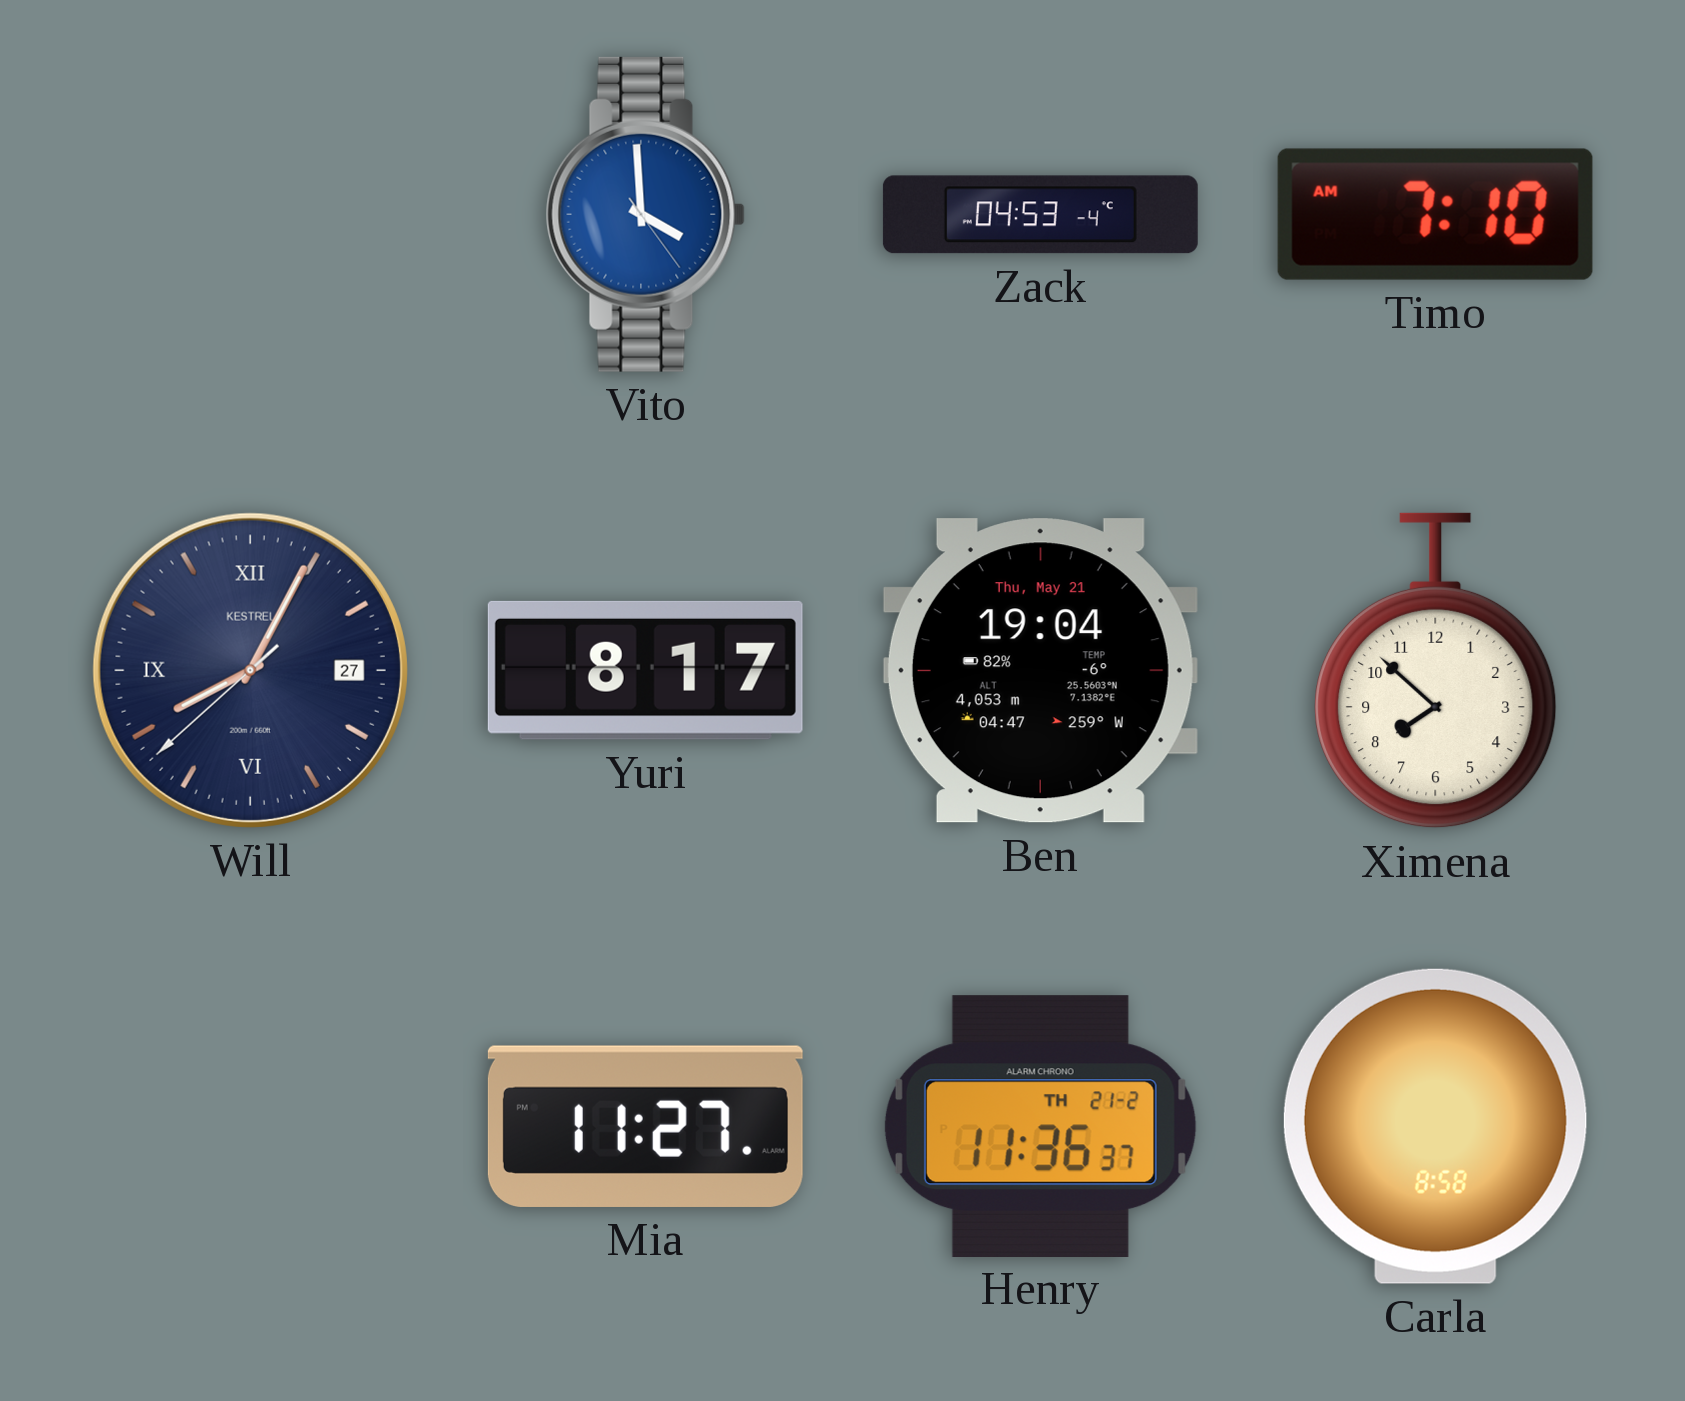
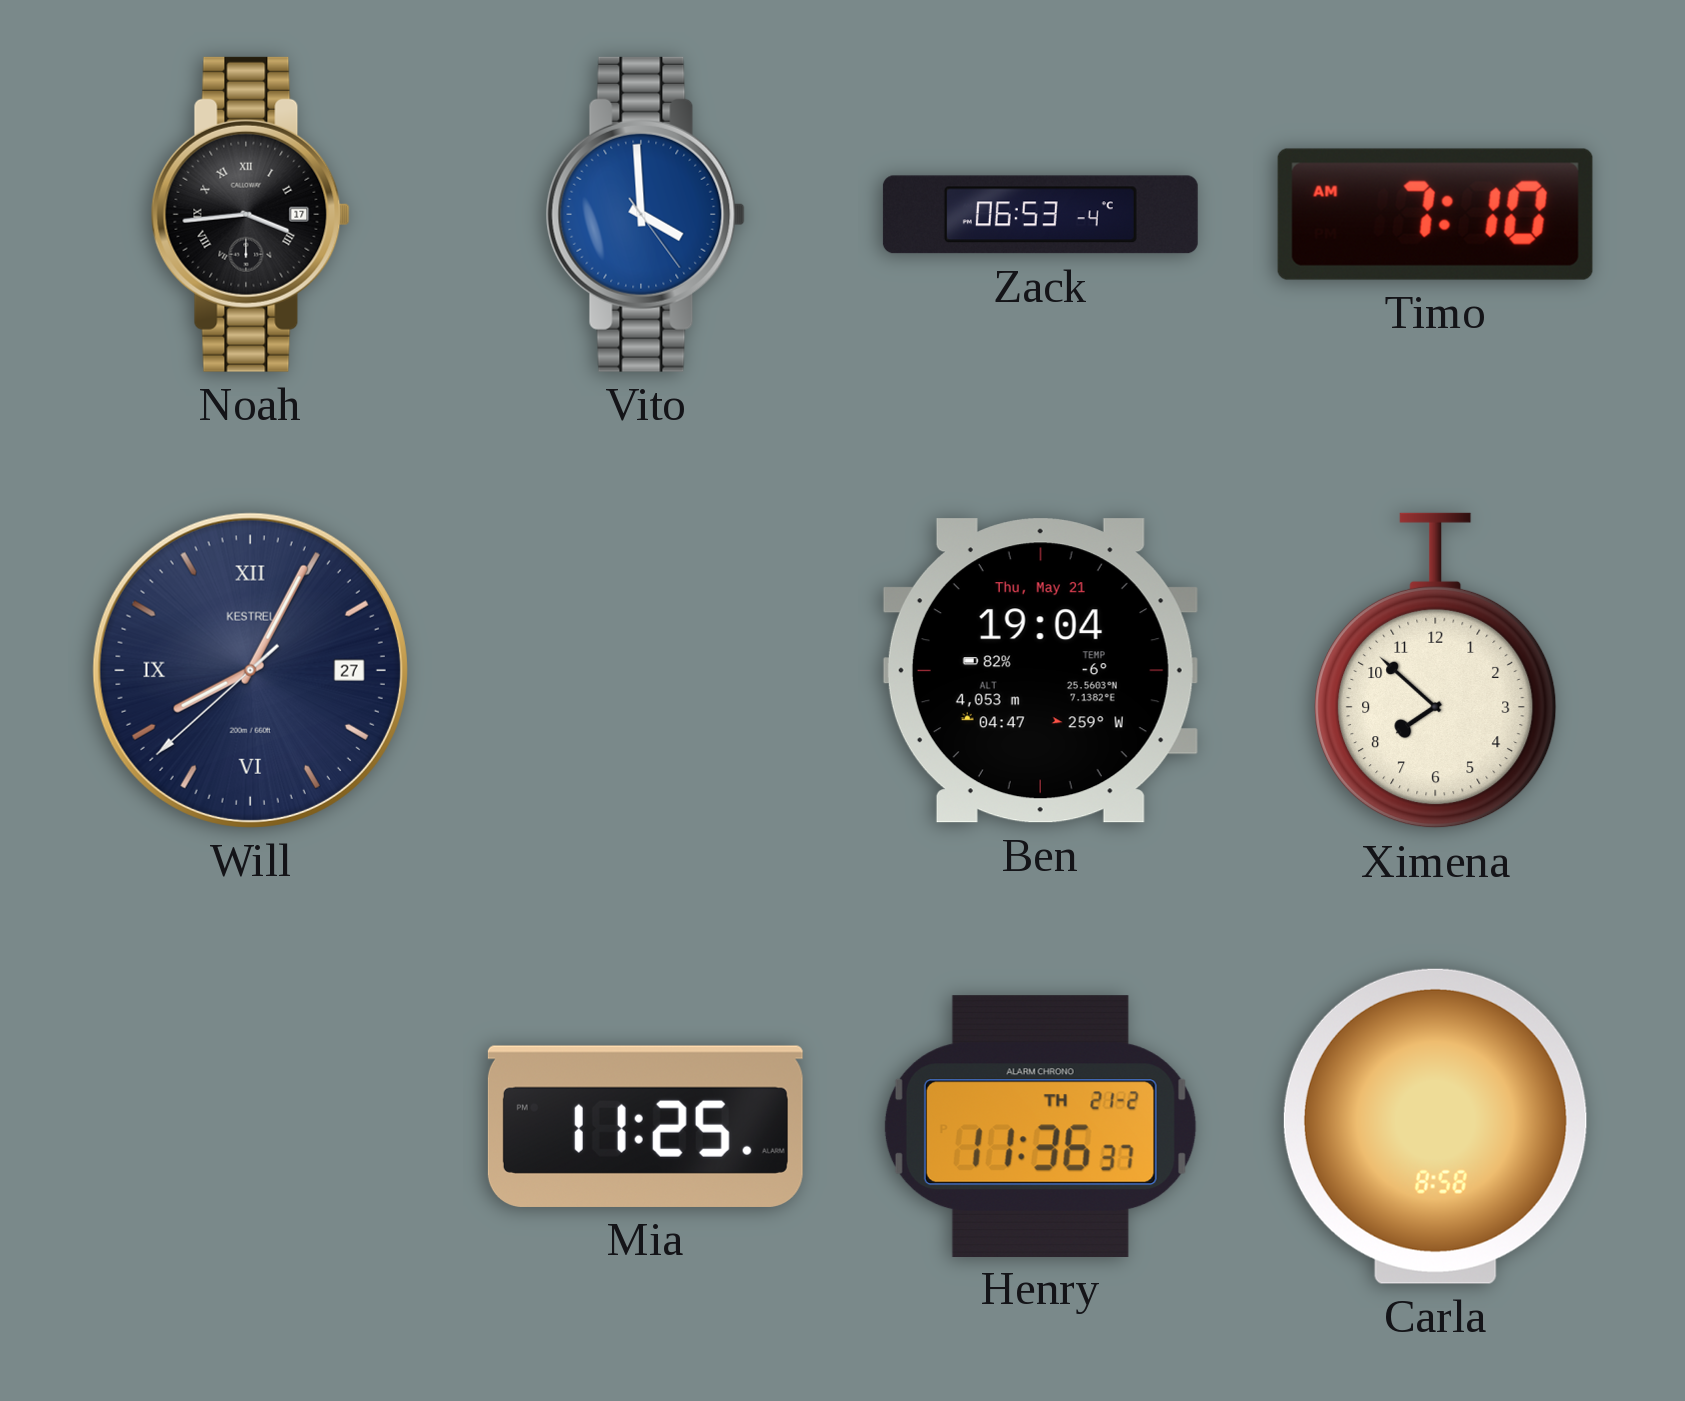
Noah: none -> 3:44
Zack: 04:53 -> 06:53
Yuri: 8:17 -> none
Mia: 11:27 -> 11:25
